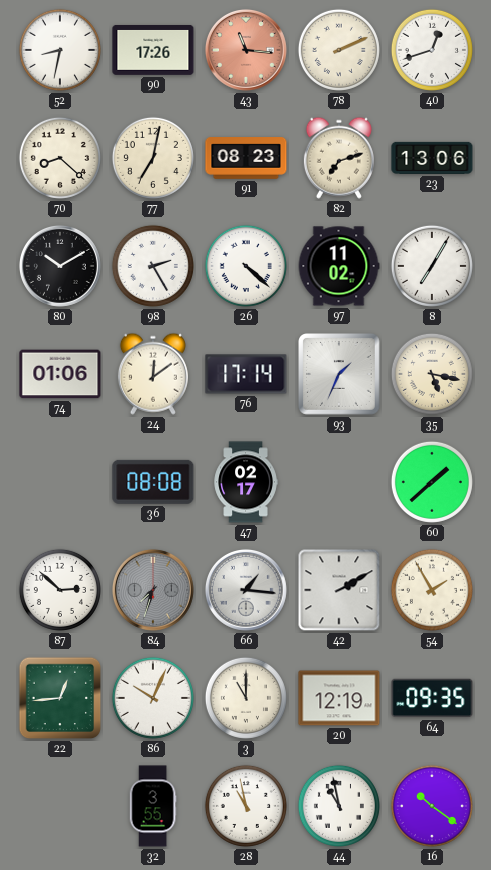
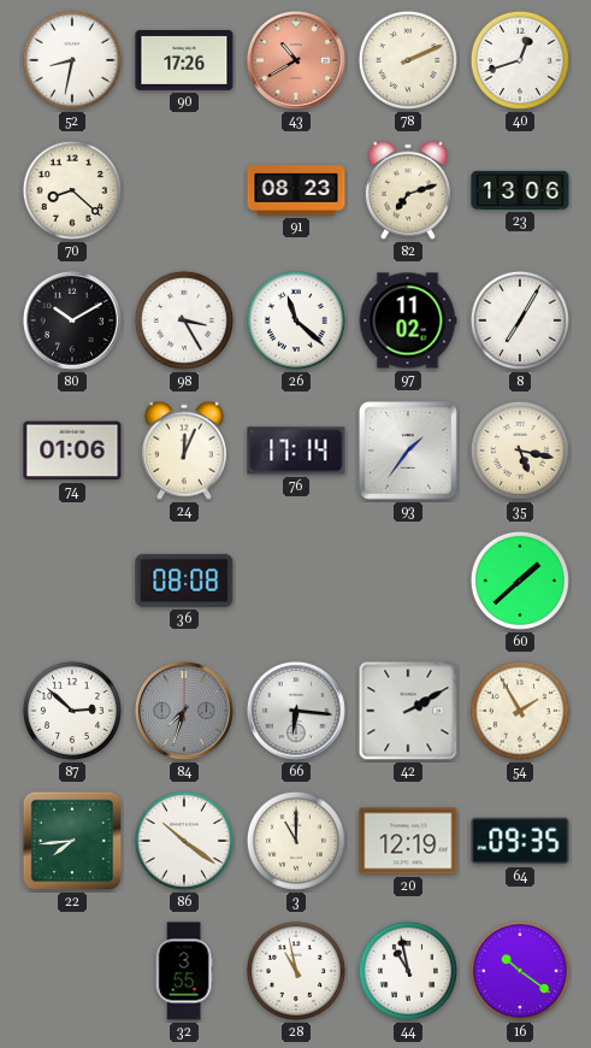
43: 11:16 -> 10:40
77: 7:02 -> none
98: 2:25 -> 3:25
26: 4:22 -> 11:22
24: 12:09 -> 12:04
93: 1:34 -> 1:36
47: 02:17 -> none
66: 1:16 -> 6:16
22: 12:44 -> 7:44
86: 10:04 -> 10:21
